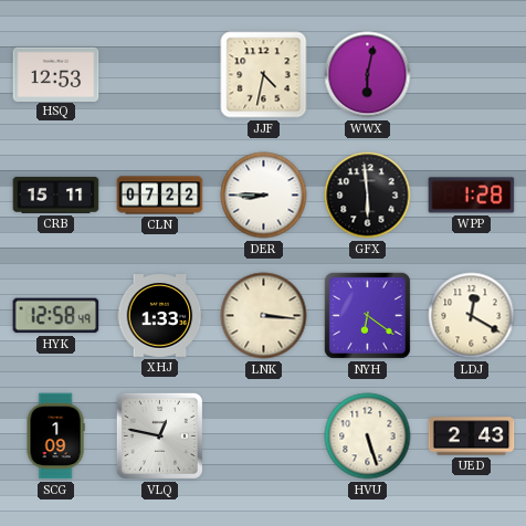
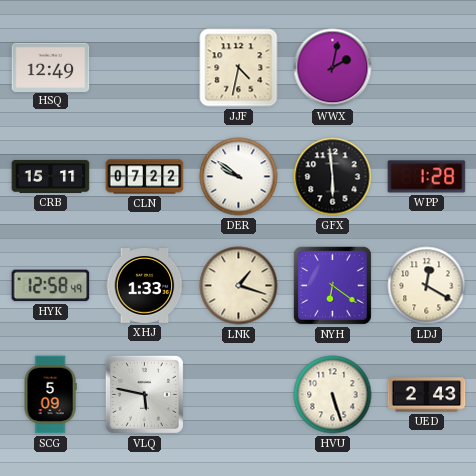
HSQ: 12:53 -> 12:49
WWX: 6:02 -> 2:02
DER: 8:45 -> 9:51
LNK: 3:16 -> 1:18
SCG: 1:09 -> 5:09
VLQ: 12:47 -> 5:47
